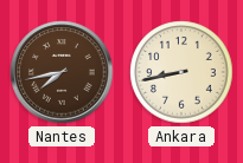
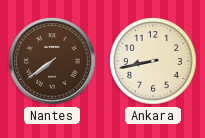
Nantes: 7:43 -> 7:39
